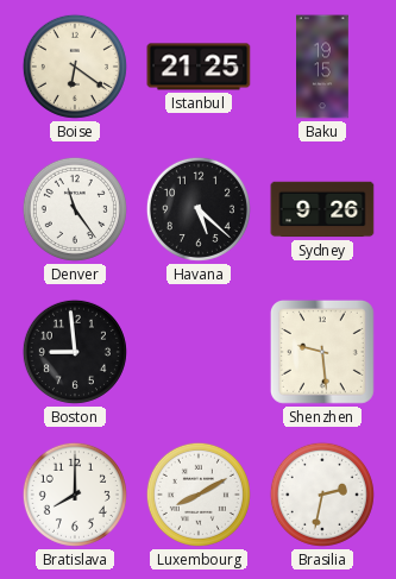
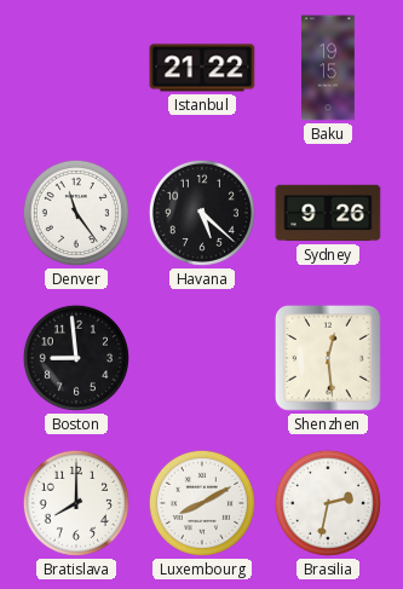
Boise: 6:21 -> none
Istanbul: 21:25 -> 21:22
Shenzhen: 9:29 -> 12:29
